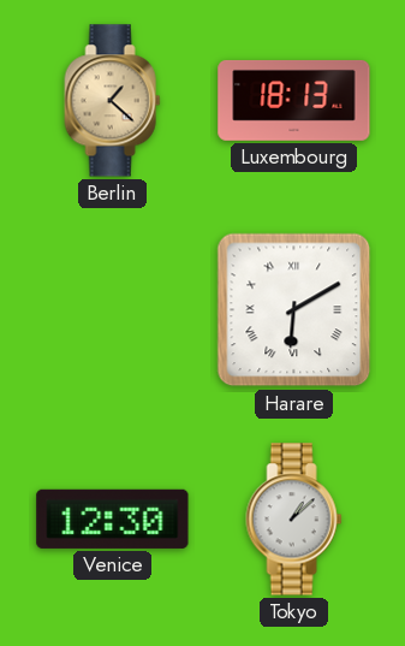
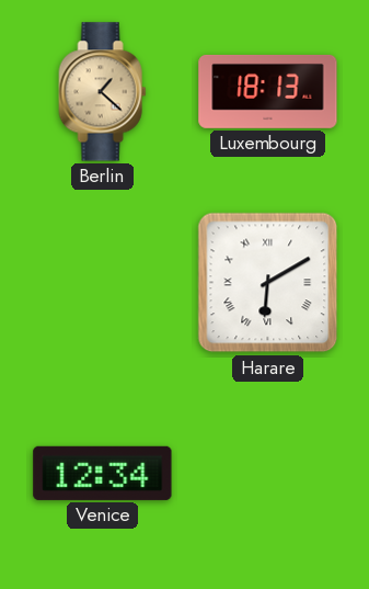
Venice: 12:30 -> 12:34
Tokyo: 1:08 -> none
